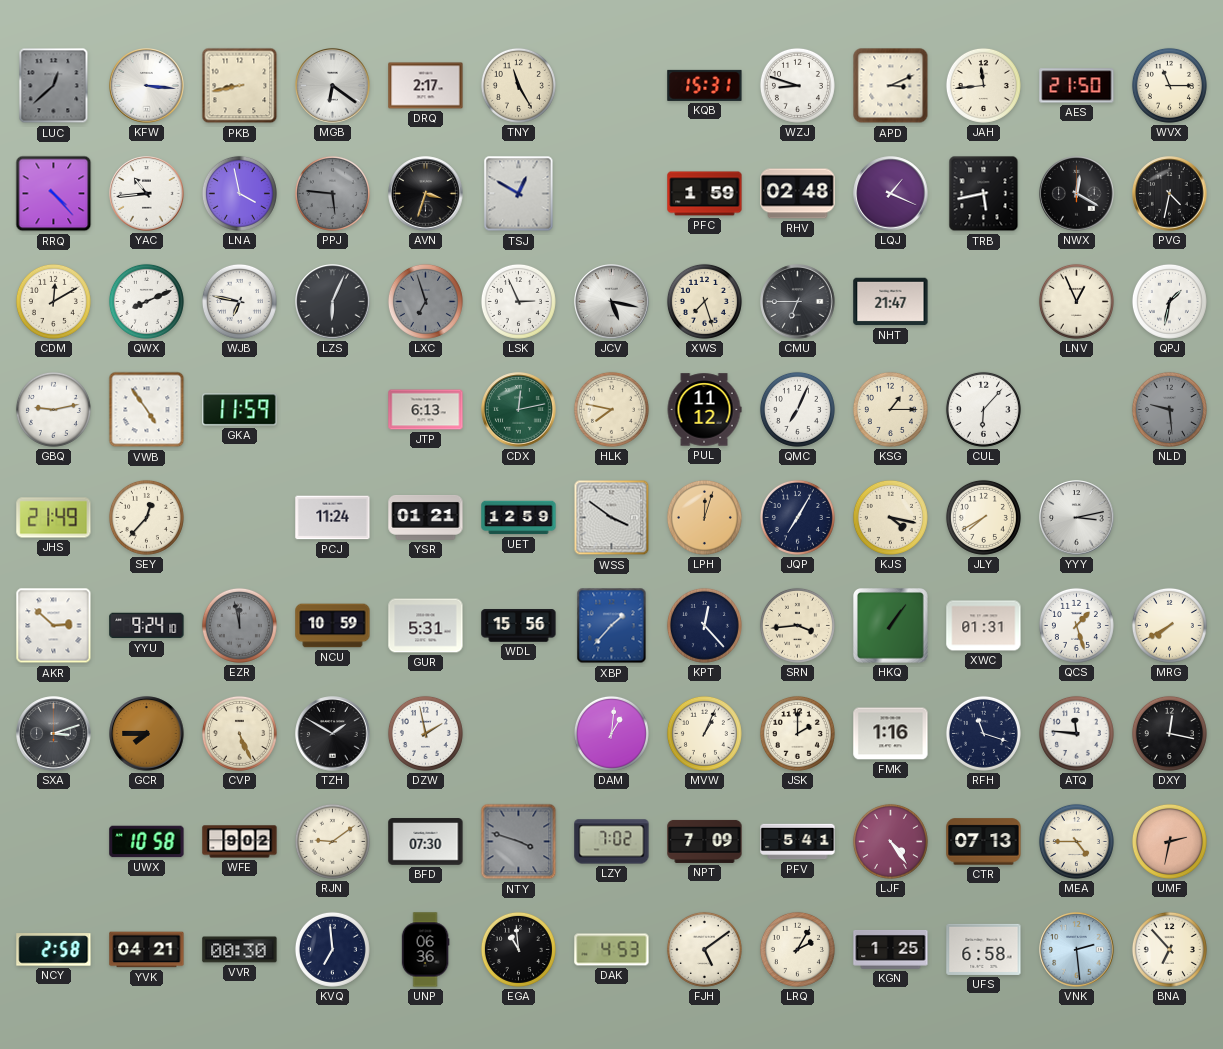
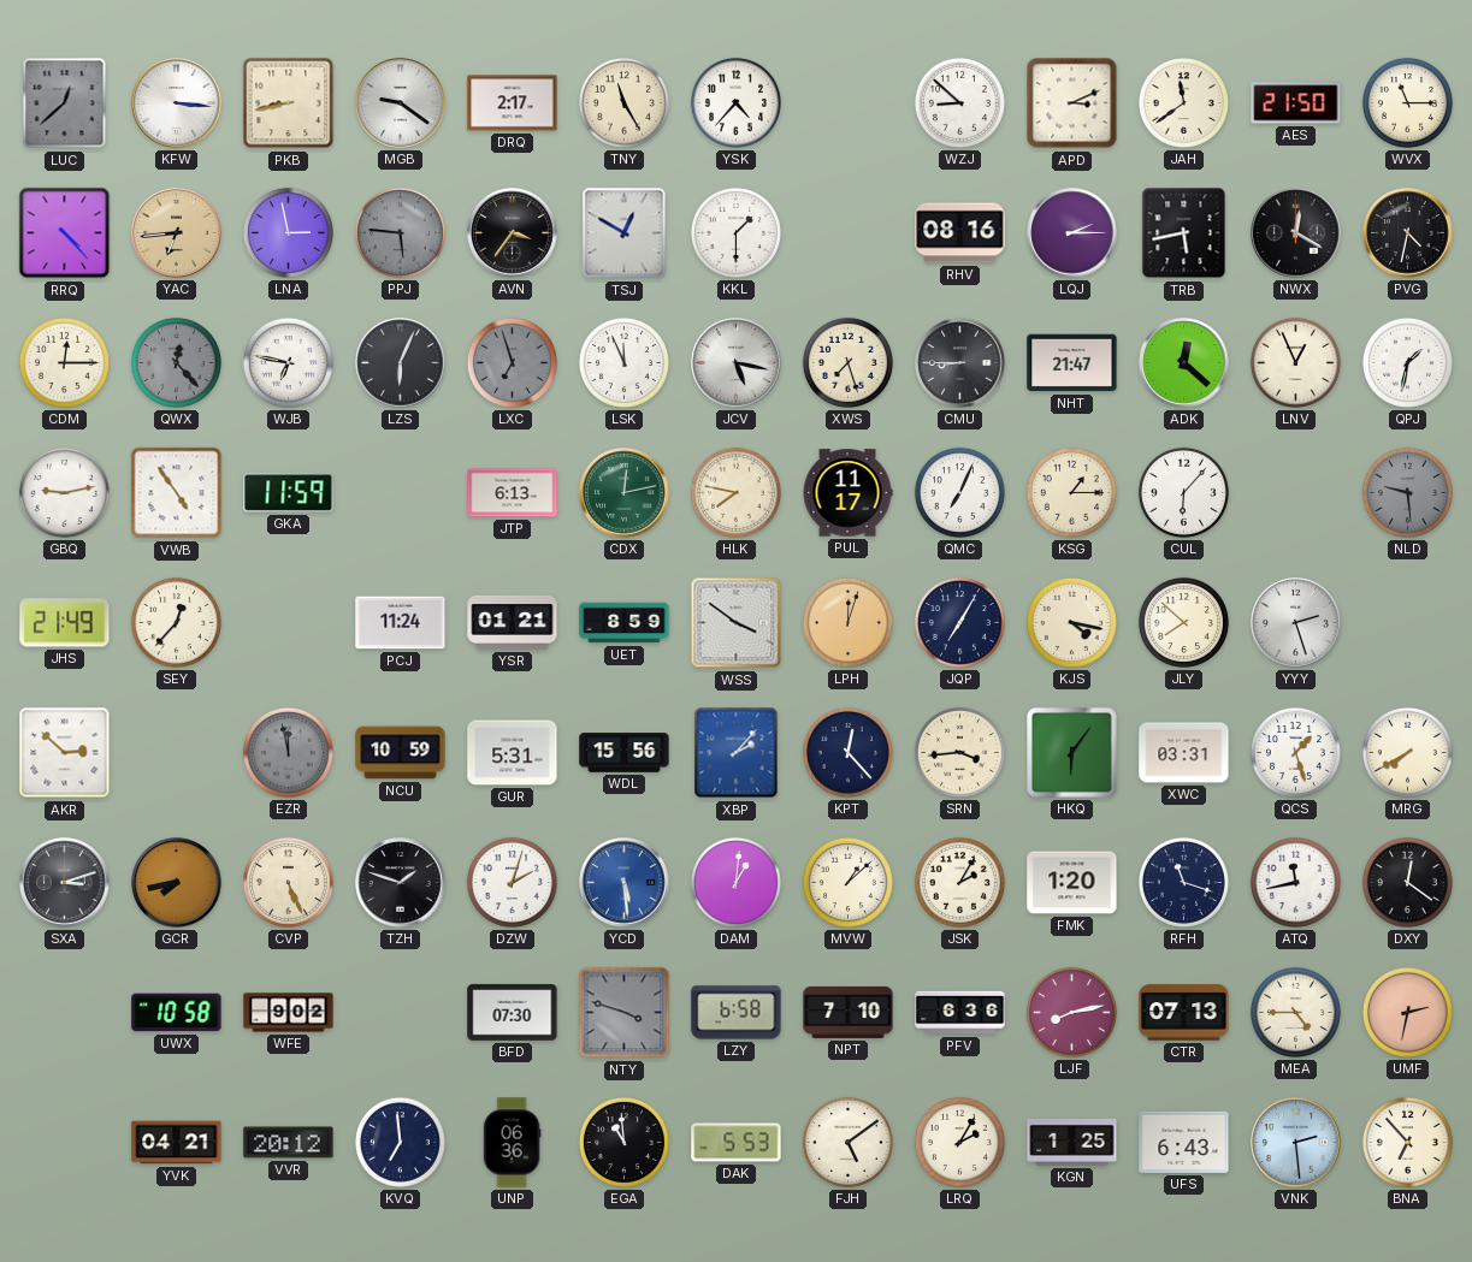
MGB: 6:21 -> 9:21
YSK: none -> 4:37
KQB: 15:31 -> none
WZJ: 8:48 -> 8:52
JAH: 11:44 -> 11:39
YAC: 10:44 -> 6:44
YAC dial: white -> champagne
LNA: 3:58 -> 2:58
AVN: 3:33 -> 3:36
KKL: none -> 1:30
PFC: 1:59 -> none
RHV: 02:48 -> 08:16
LQJ: 1:19 -> 2:15
CDM: 12:10 -> 12:15
QWX: 8:11 -> 12:23
QWX dial: white -> grey
LSK: 2:56 -> 11:56
CMU: 6:45 -> 8:45
ADK: none -> 12:22
PUL: 11:12 -> 11:17
UET: 12:59 -> 8:59
JLY: 7:40 -> 7:52
YYY: 3:13 -> 2:27
YYU: 9:24 -> none
XBP: 1:37 -> 2:07
HKQ: 1:06 -> 6:06
XWC: 01:31 -> 03:31
GCR: 7:45 -> 7:43
TZH: 1:50 -> 1:48
DZW: 1:58 -> 2:03
YCD: none -> 5:29
MVW: 1:04 -> 1:08
JSK: 2:00 -> 2:05
FMK: 1:16 -> 1:20
ATQ: 11:46 -> 11:43
DXY: 12:17 -> 12:21
RJN: 9:09 -> none
LZY: 7:02 -> 6:58
NPT: 7:09 -> 7:10
PFV: 5:41 -> 6:36
LJF: 4:24 -> 8:13
NCY: 2:58 -> none
VVR: 00:30 -> 20:12
DAK: 4:53 -> 5:53
UFS: 6:58 -> 6:43
